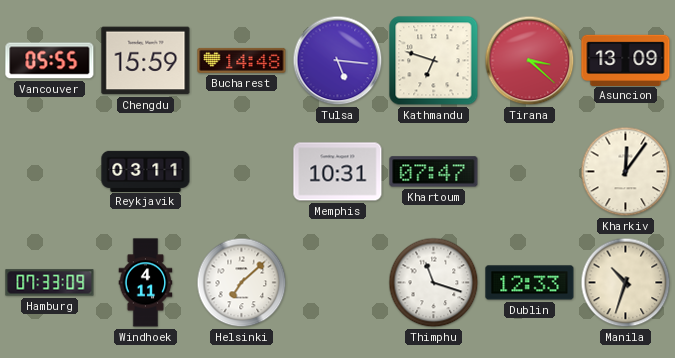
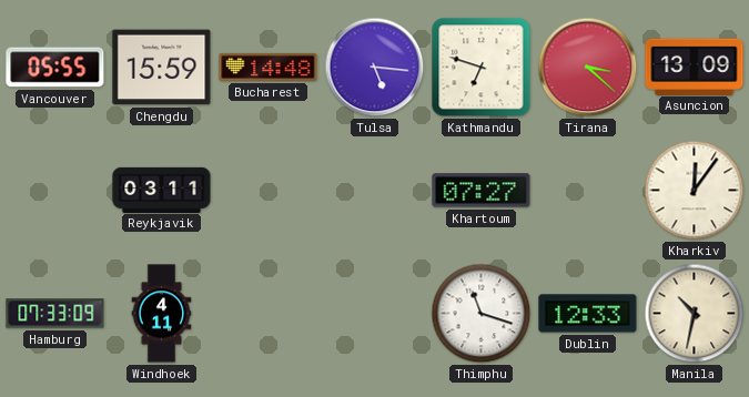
Memphis: 10:31 -> none
Khartoum: 07:47 -> 07:27
Helsinki: 7:08 -> none
Manila: 10:33 -> 10:32
